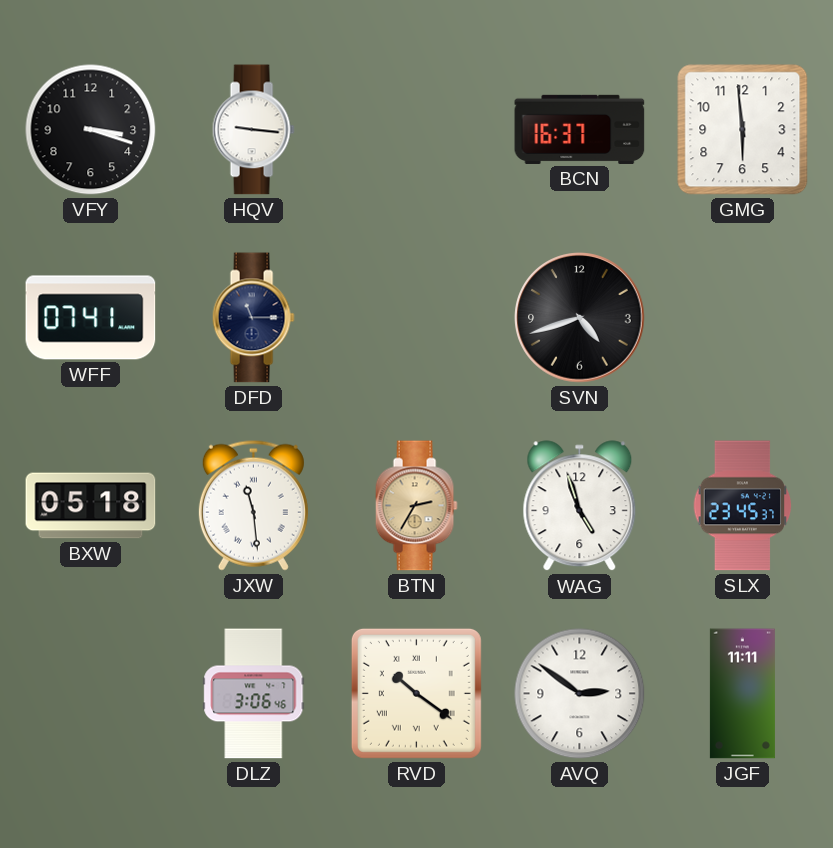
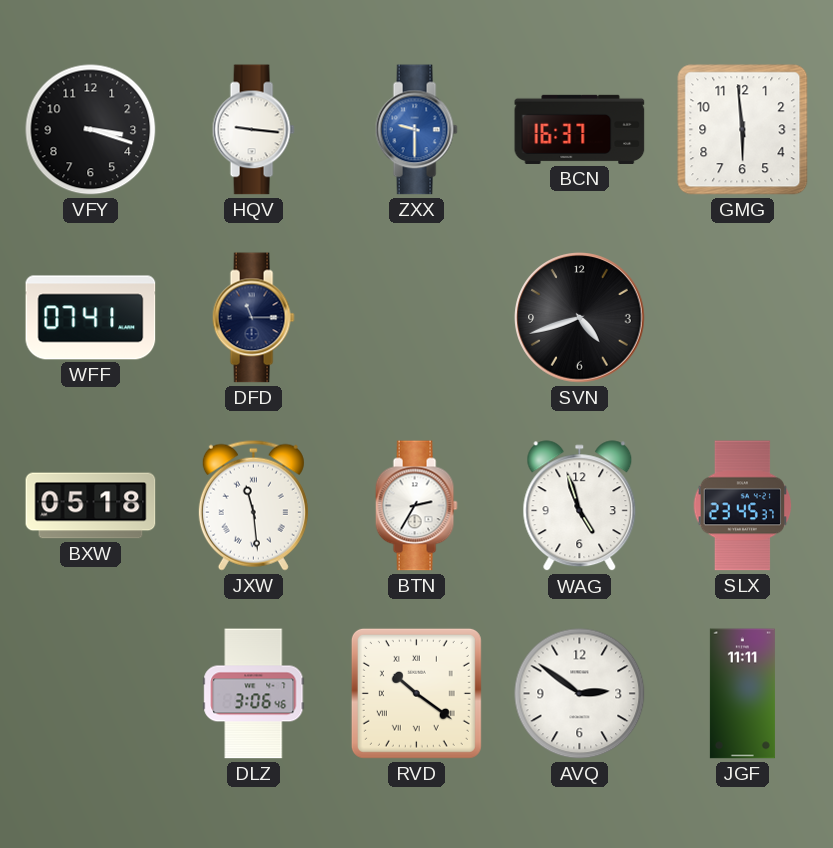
ZXX: none -> 9:30
BTN dial: champagne -> white
